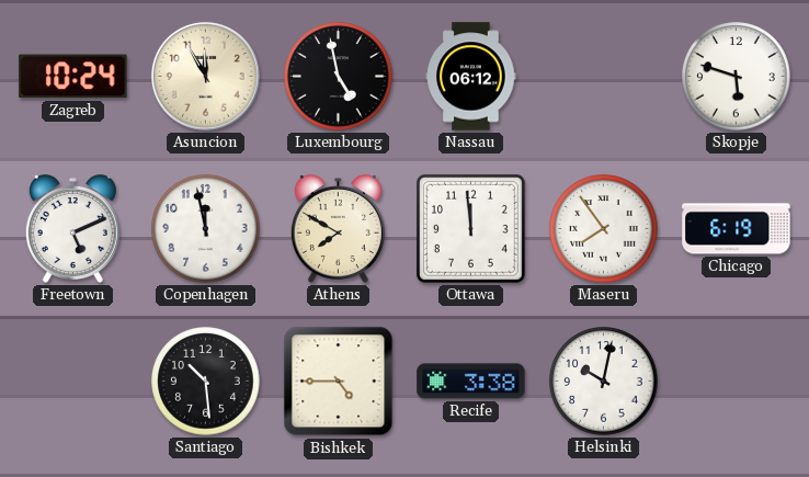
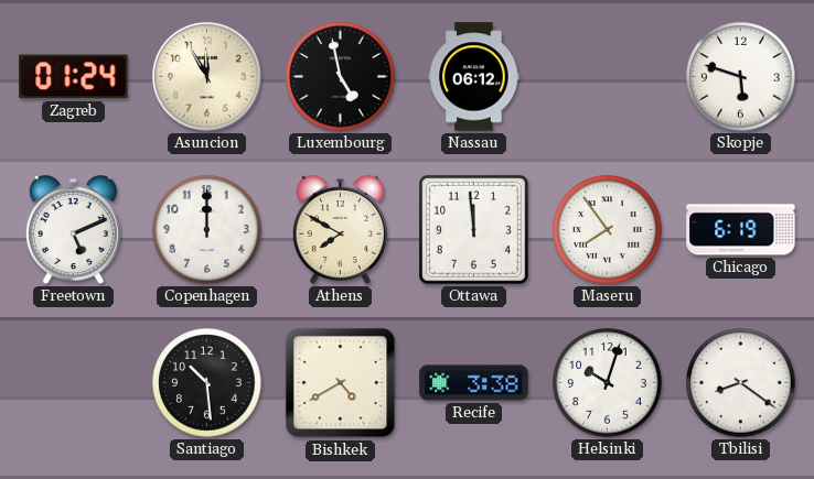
Zagreb: 10:24 -> 01:24
Copenhagen: 11:58 -> 12:00
Bishkek: 4:45 -> 4:40
Helsinki: 10:02 -> 10:03
Tbilisi: none -> 8:21
